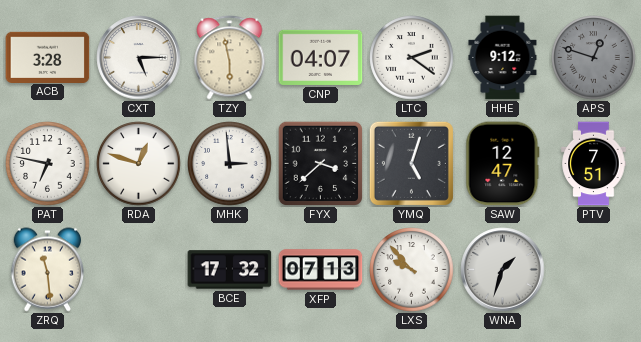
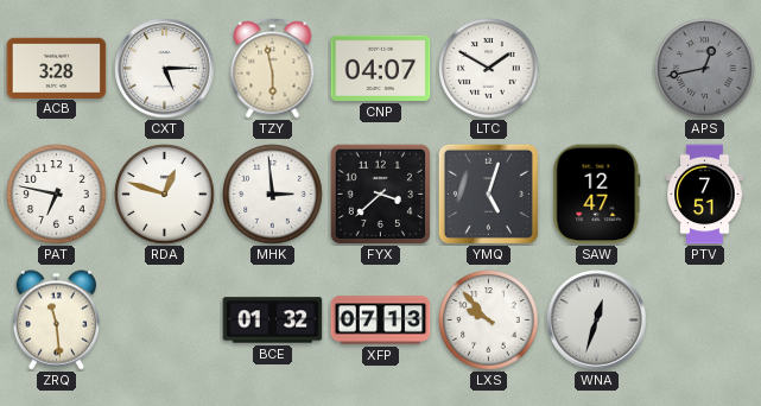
LTC: 2:21 -> 1:50
HHE: 9:12 -> none
APS: 12:48 -> 12:43
BCE: 17:32 -> 01:32
WNA: 1:33 -> 12:33
